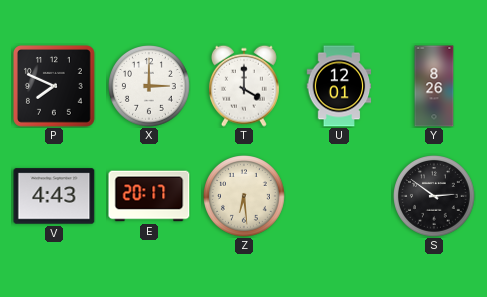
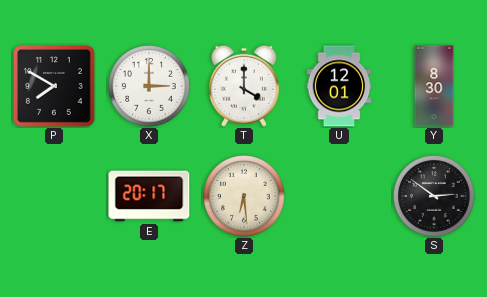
P: 7:49 -> 7:50
Y: 8:26 -> 8:30
V: 4:43 -> none
